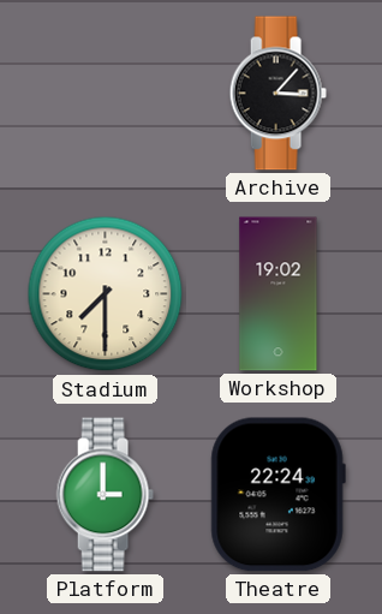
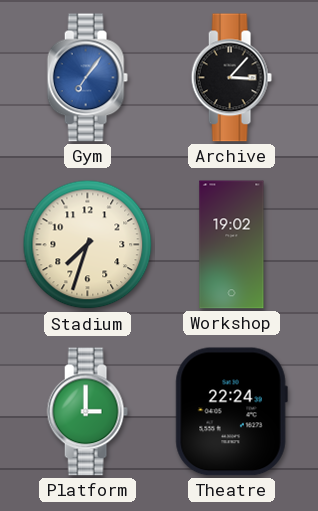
Gym: none -> 7:06
Stadium: 7:30 -> 7:33
